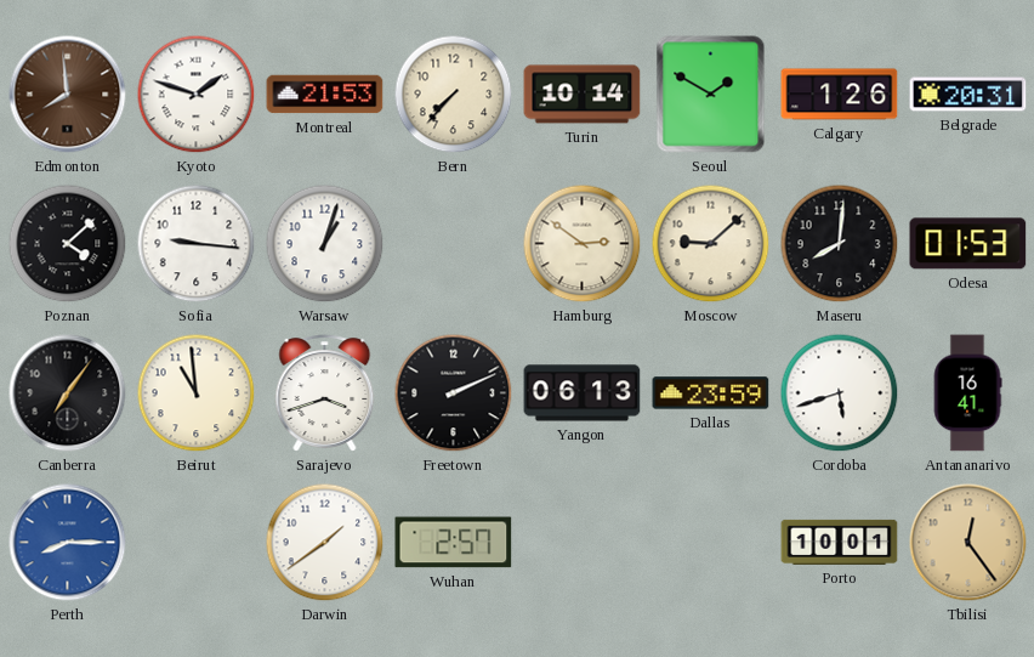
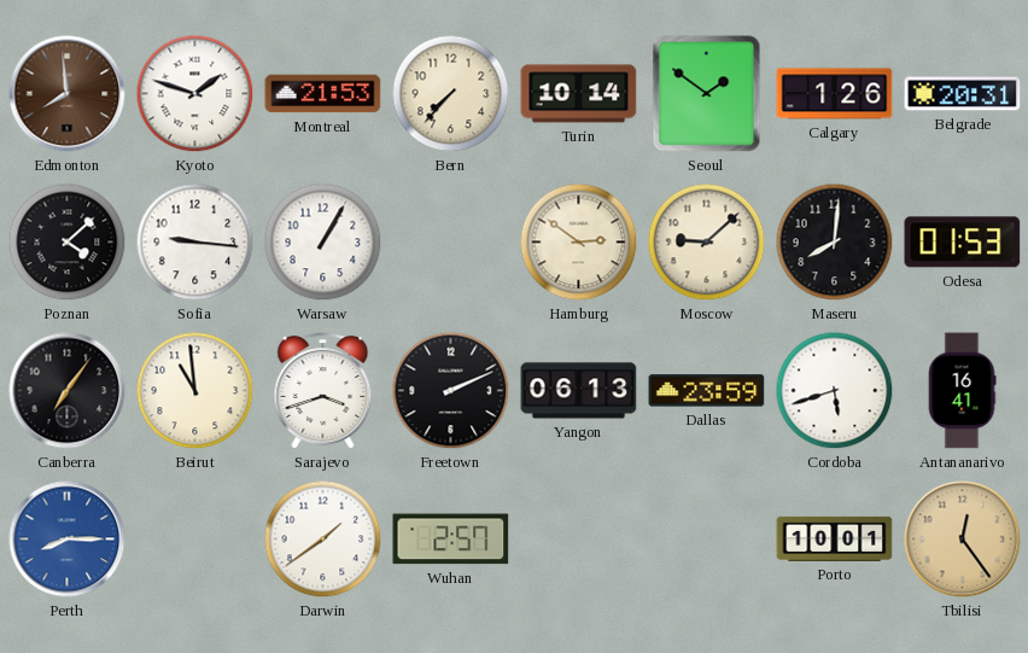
Seoul: 1:50 -> 1:51
Warsaw: 1:03 -> 1:05
